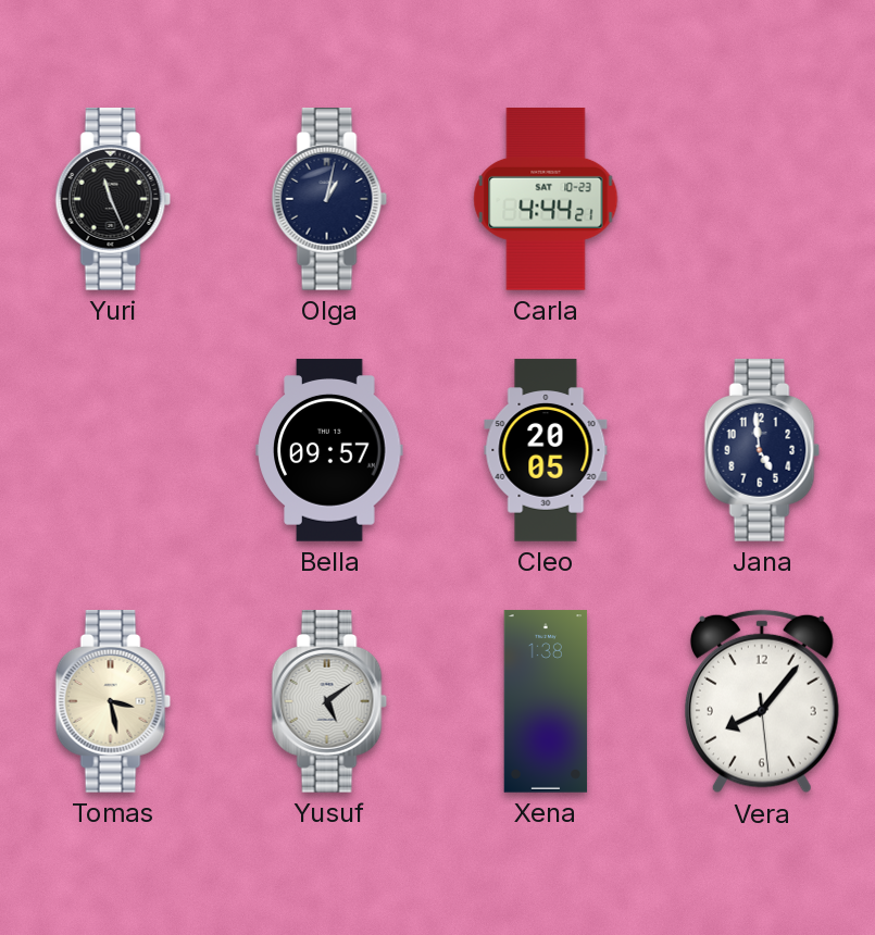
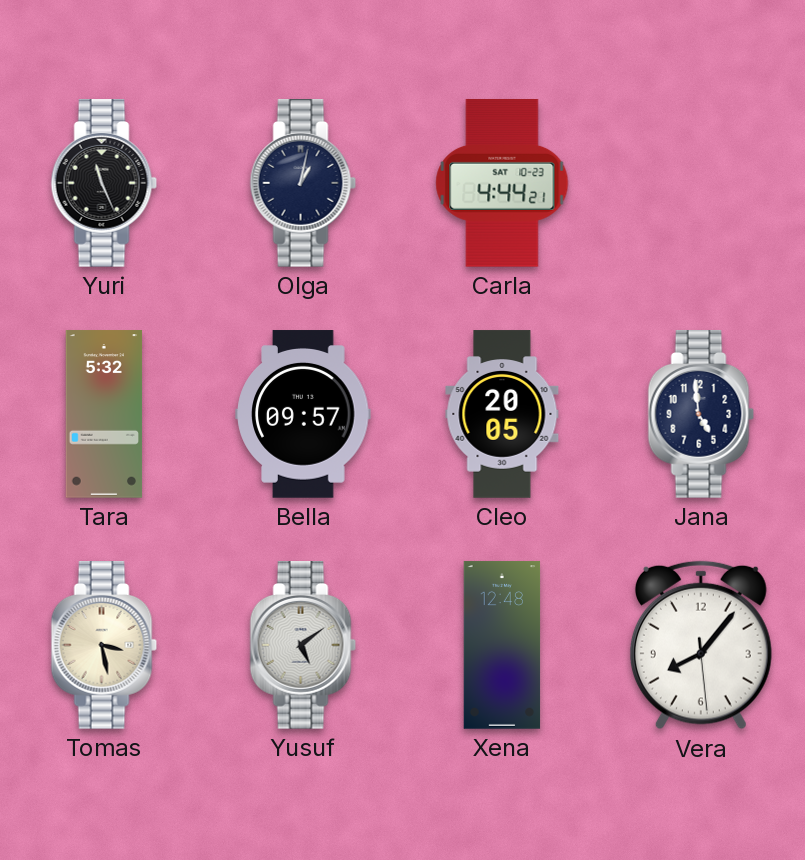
Tara: none -> 5:32
Xena: 1:38 -> 12:48
